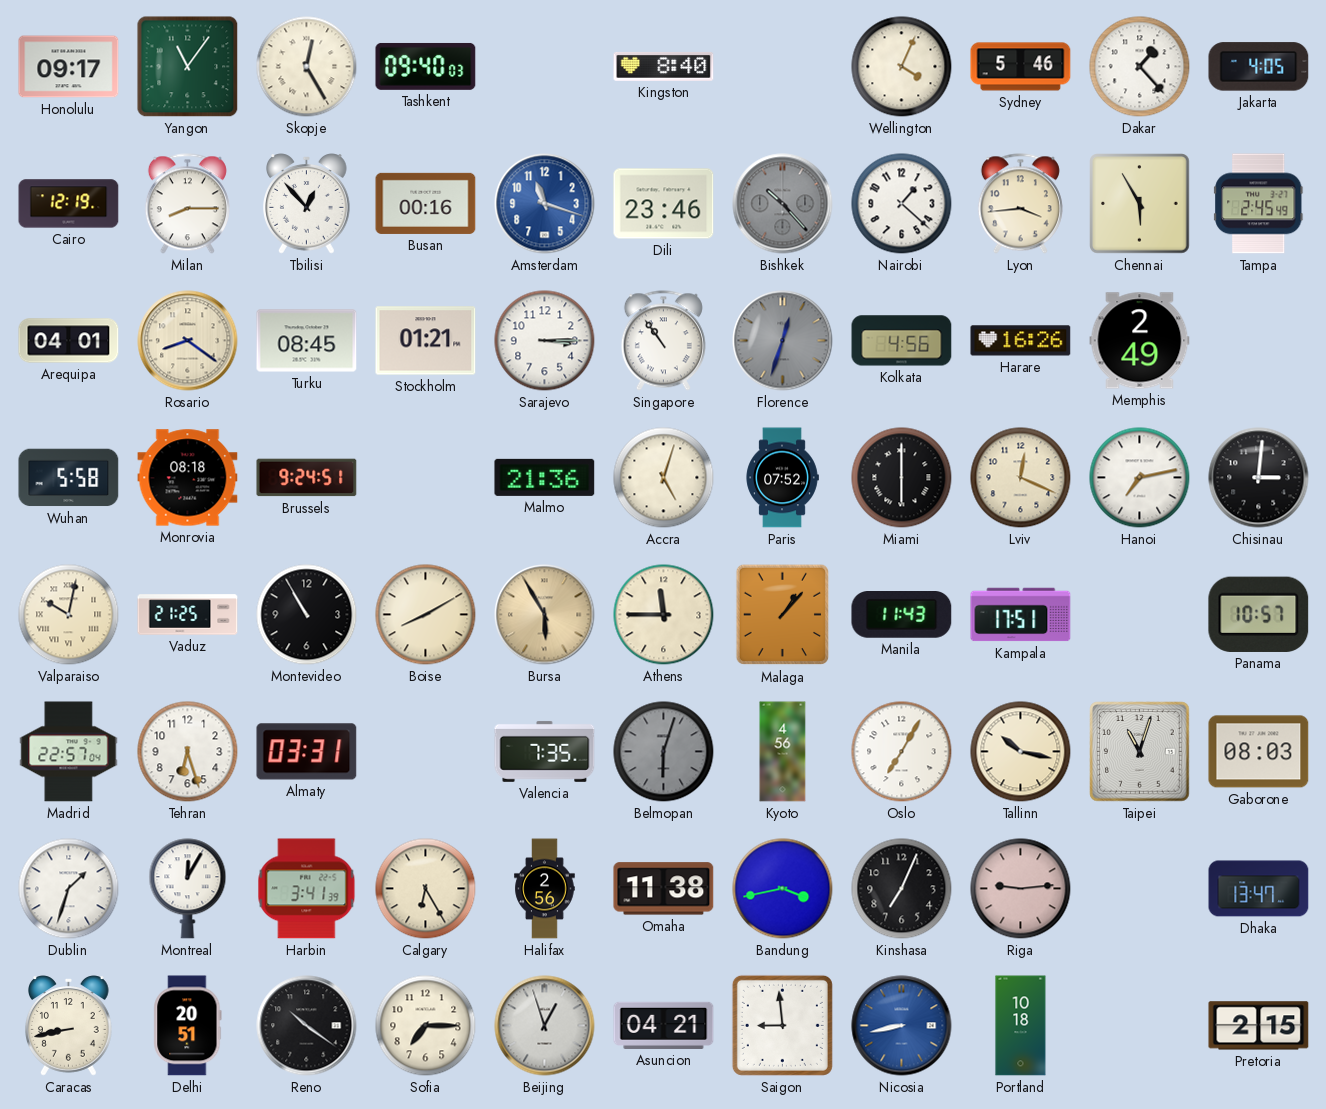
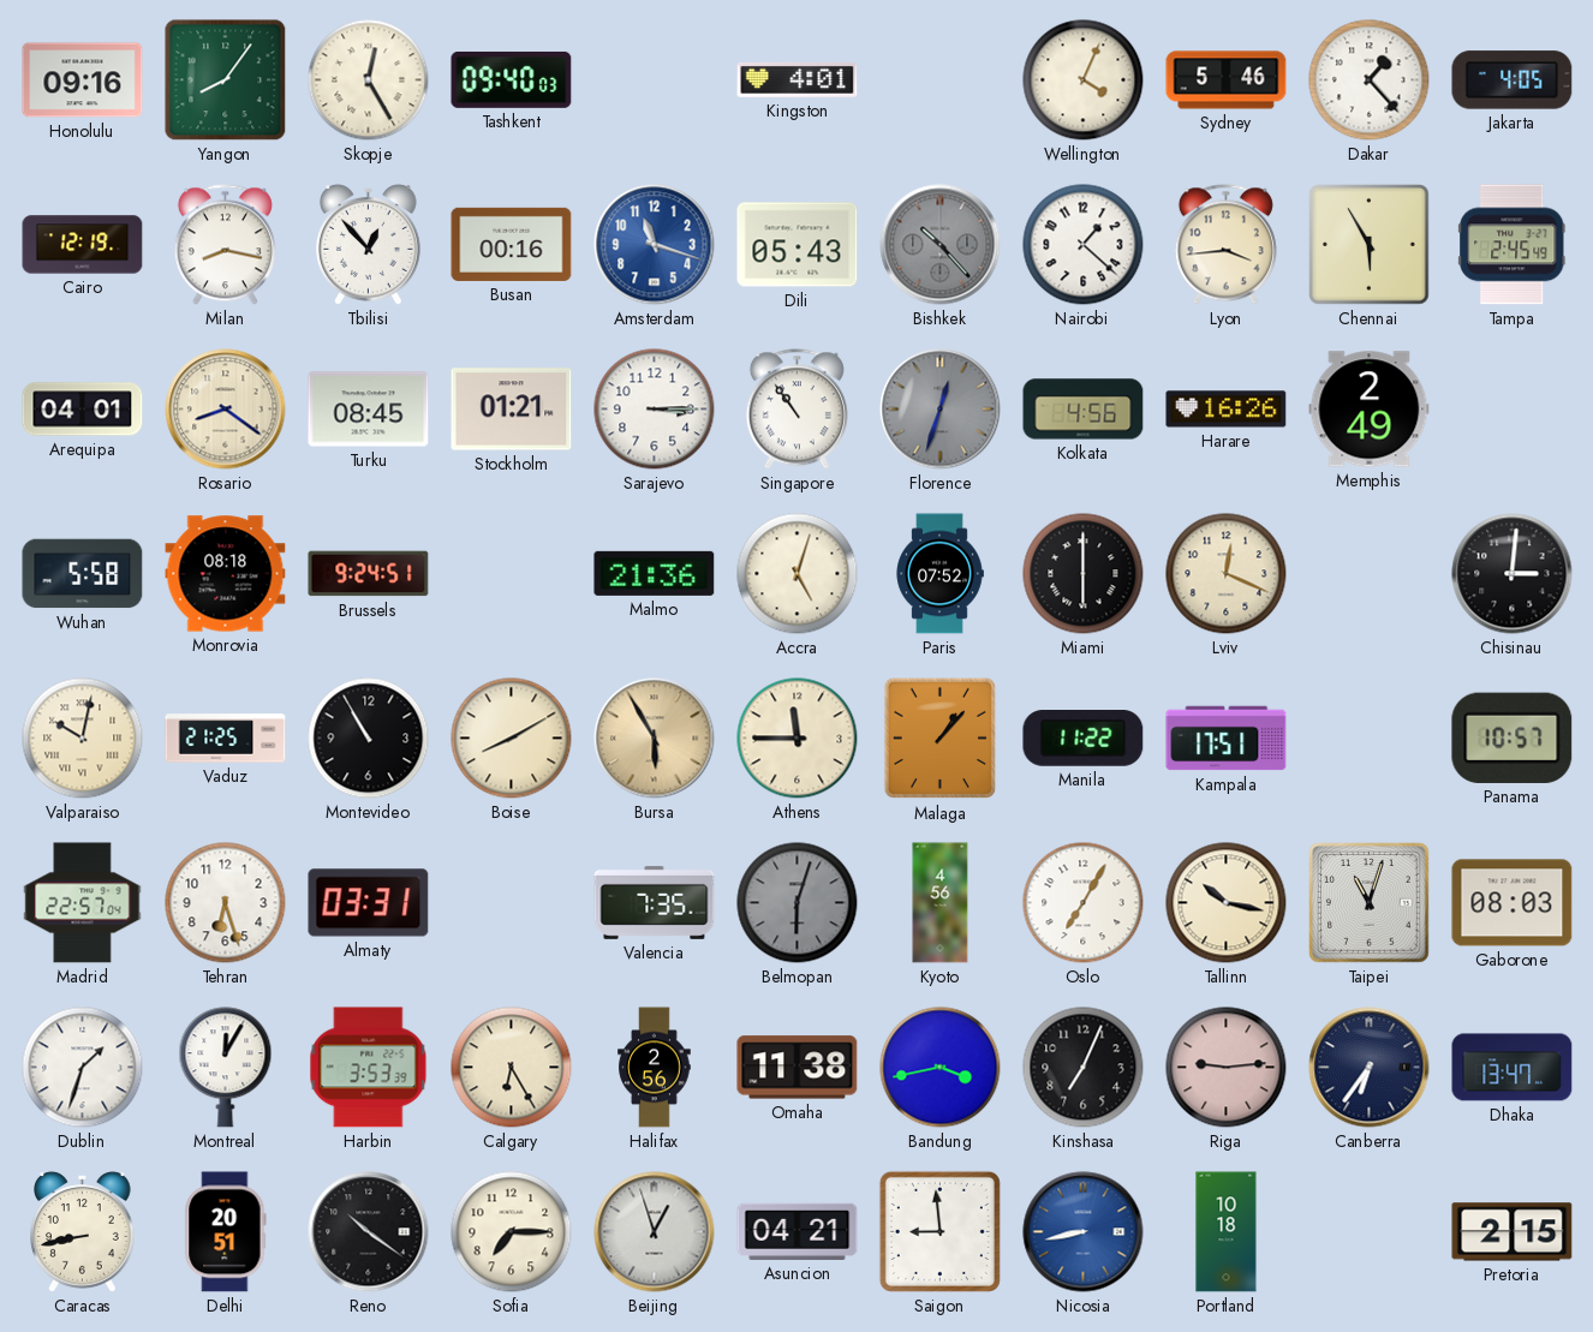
Honolulu: 09:17 -> 09:16
Yangon: 11:06 -> 8:06
Kingston: 8:40 -> 4:01
Milan: 8:15 -> 8:17
Dili: 23:46 -> 05:43
Hanoi: 7:13 -> none
Manila: 11:43 -> 11:22
Harbin: 3:41 -> 3:53
Canberra: none -> 6:36
